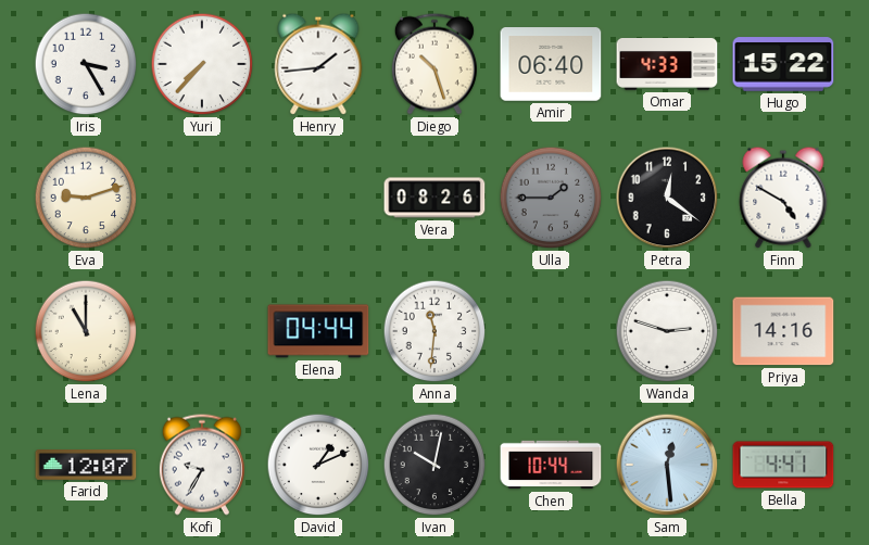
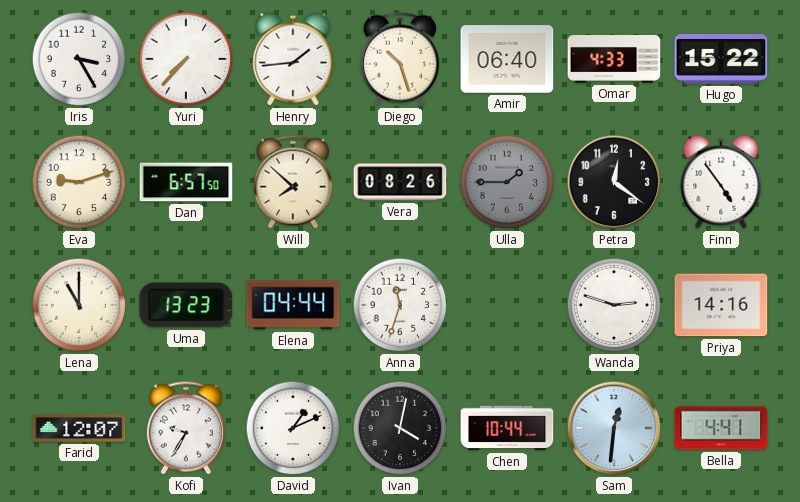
Dan: none -> 6:57
Will: none -> 7:52
Finn: 4:50 -> 4:54
Uma: none -> 13:23
Anna: 11:31 -> 11:33
Ivan: 10:02 -> 4:02
Sam: 12:29 -> 12:31
